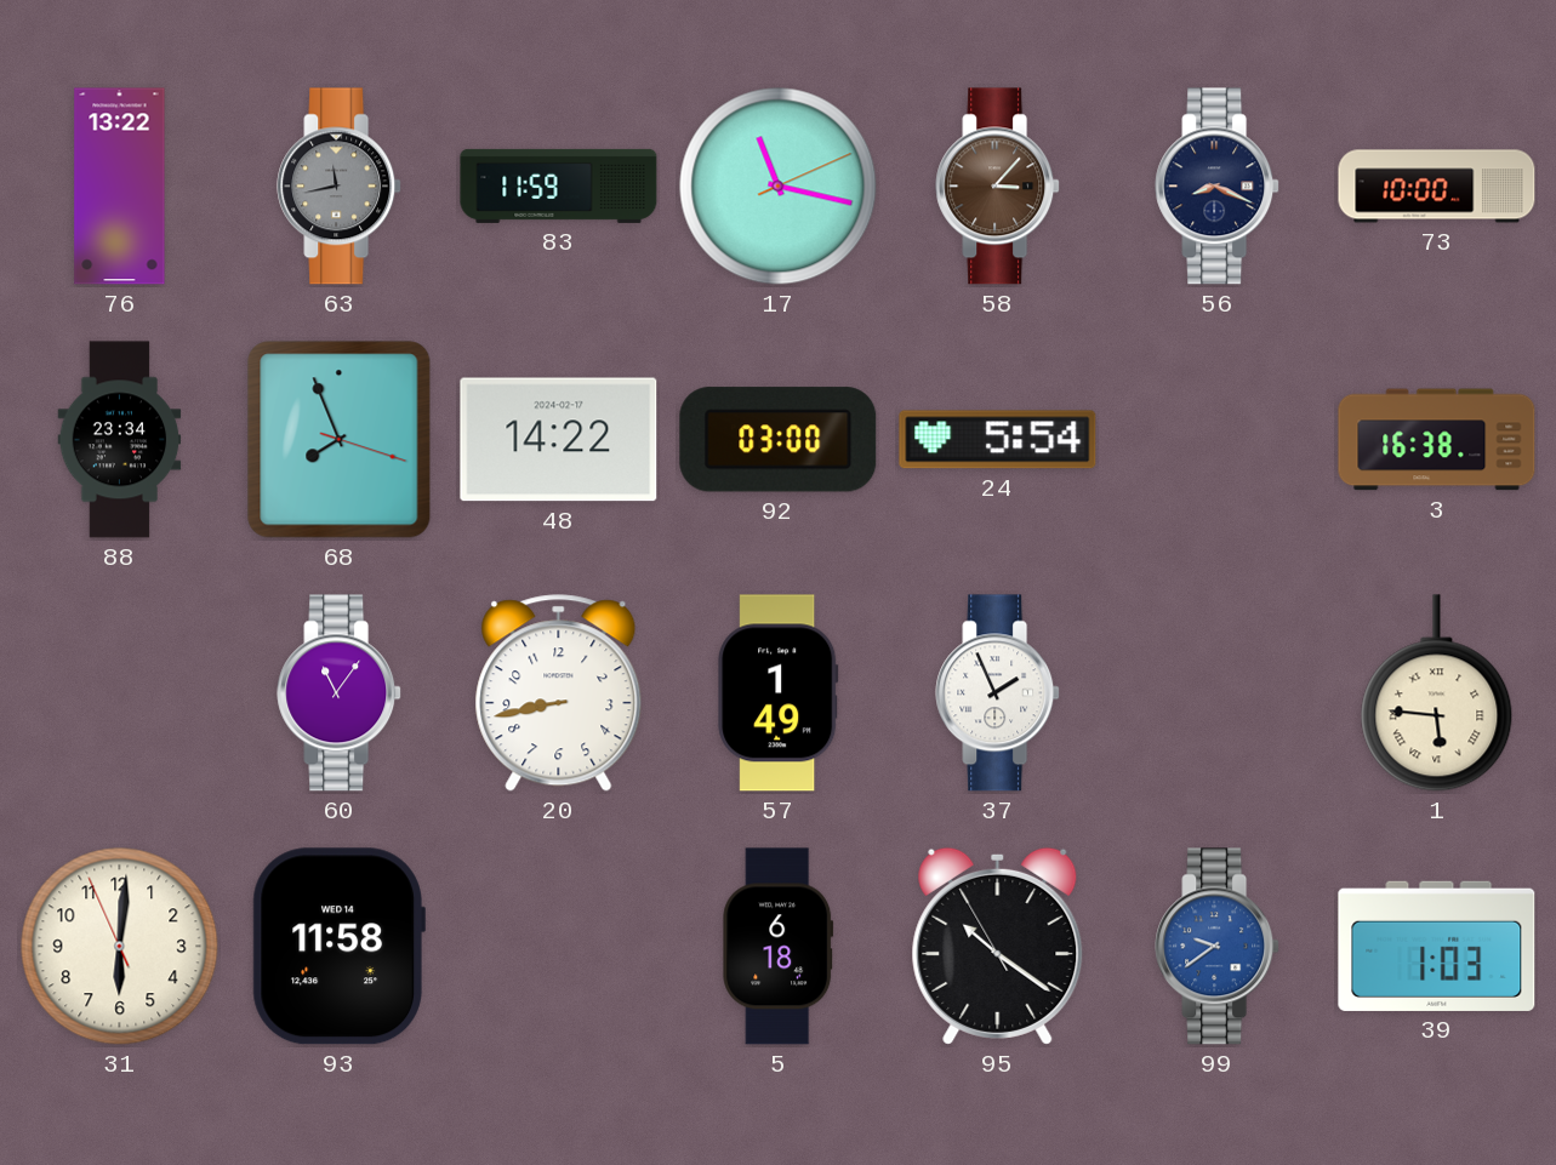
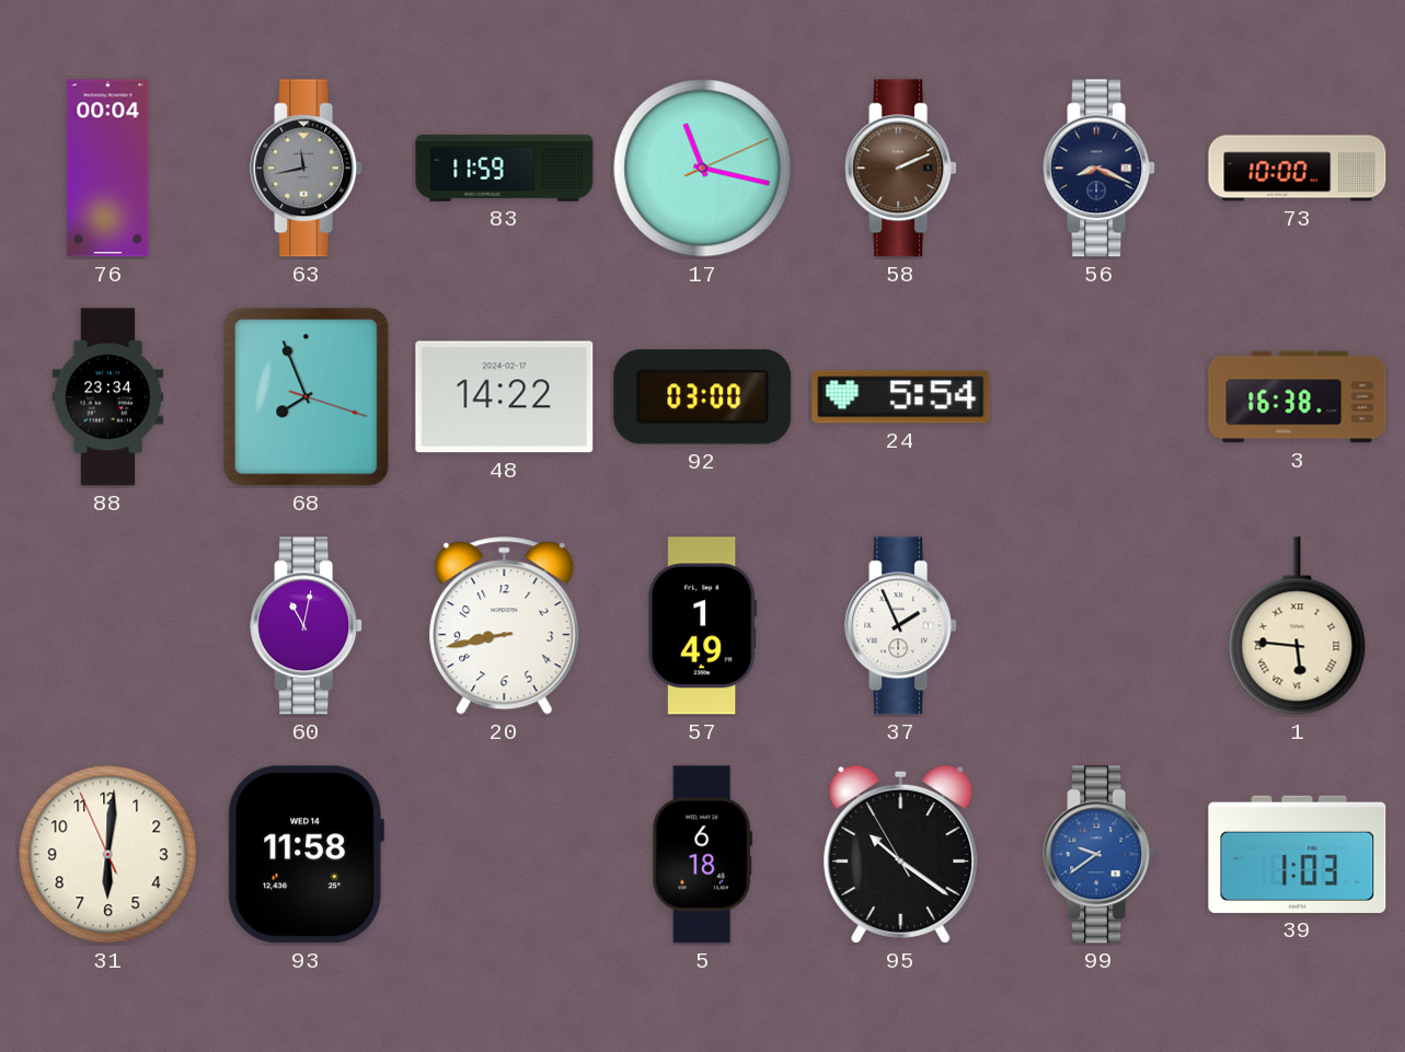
76: 13:22 -> 00:04
58: 3:07 -> 2:11
60: 11:06 -> 11:02
